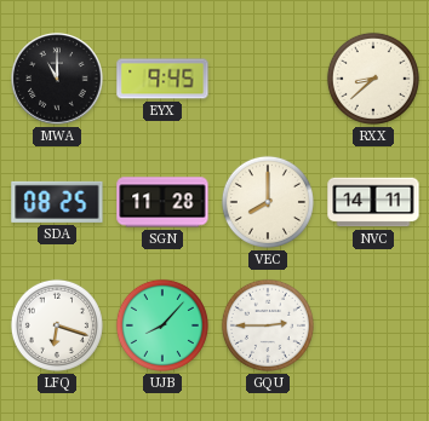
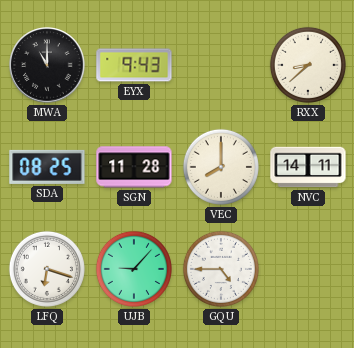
EYX: 9:45 -> 9:43
UJB: 8:07 -> 9:07
GQU: 2:45 -> 4:45
